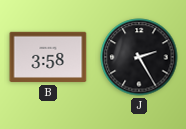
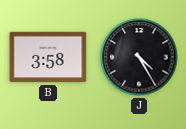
J: 2:25 -> 4:25
